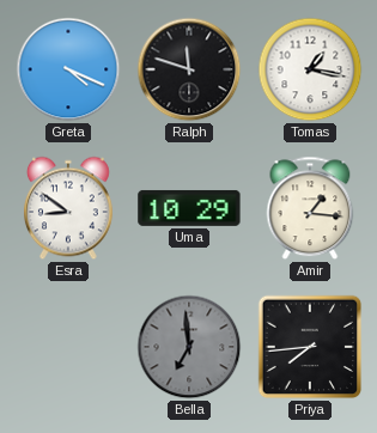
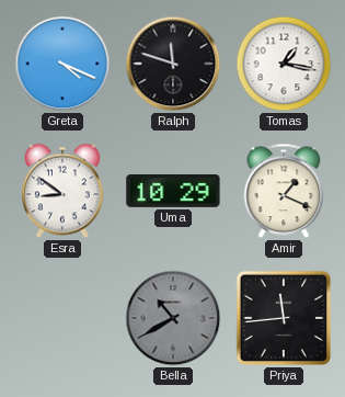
Amir: 1:16 -> 1:19
Bella: 6:59 -> 10:40
Priya: 7:44 -> 11:44
